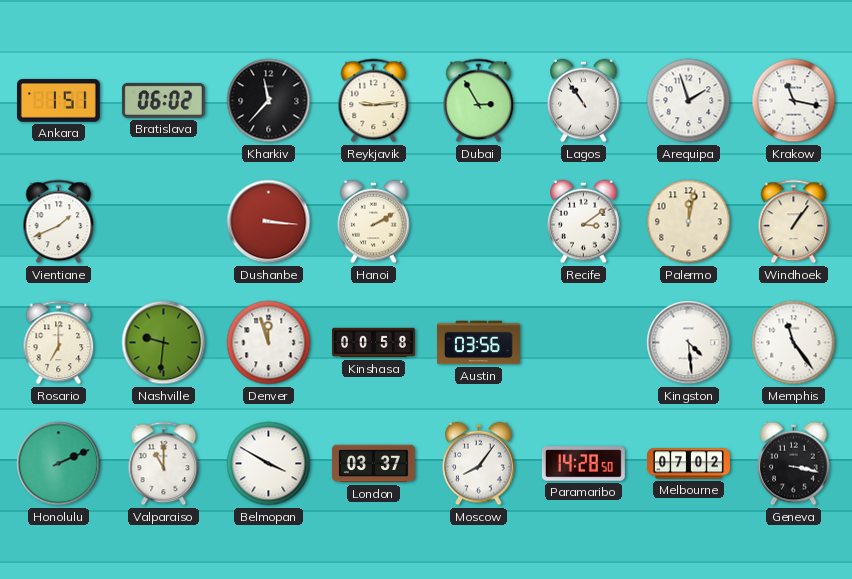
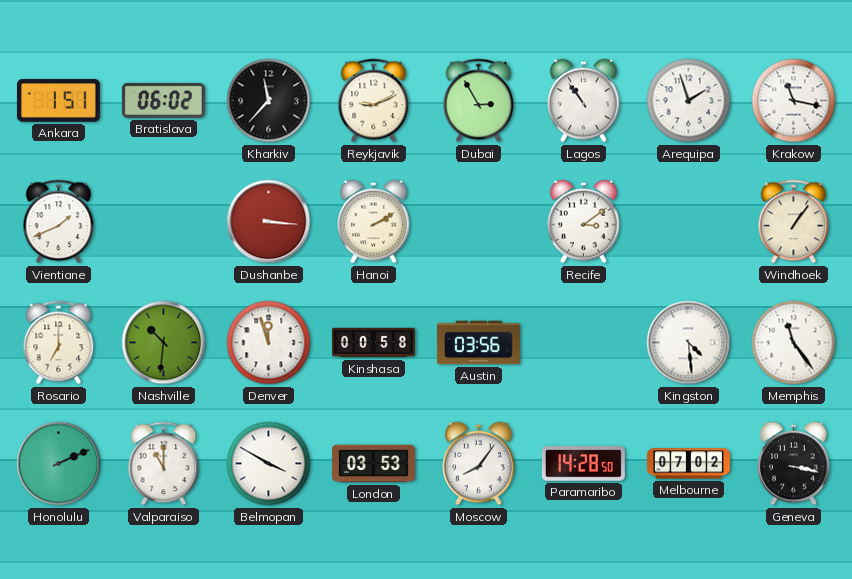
Reykjavik: 9:14 -> 9:11
Palermo: 12:02 -> none
Nashville: 9:31 -> 10:31
London: 03:37 -> 03:53
